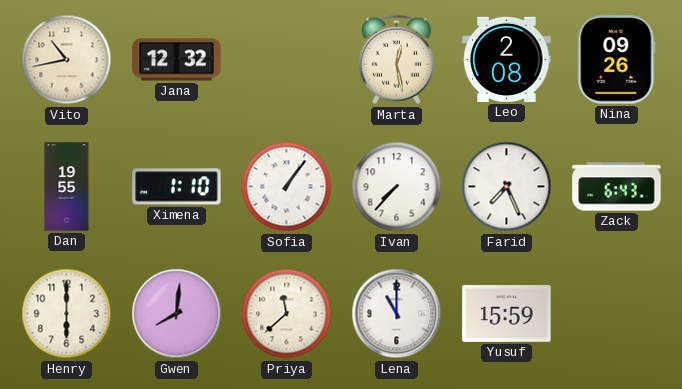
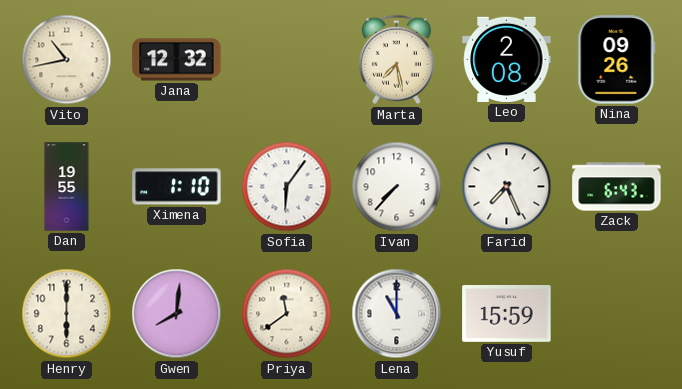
Marta: 12:28 -> 7:28
Sofia: 1:06 -> 6:06
Priya: 11:38 -> 11:39
